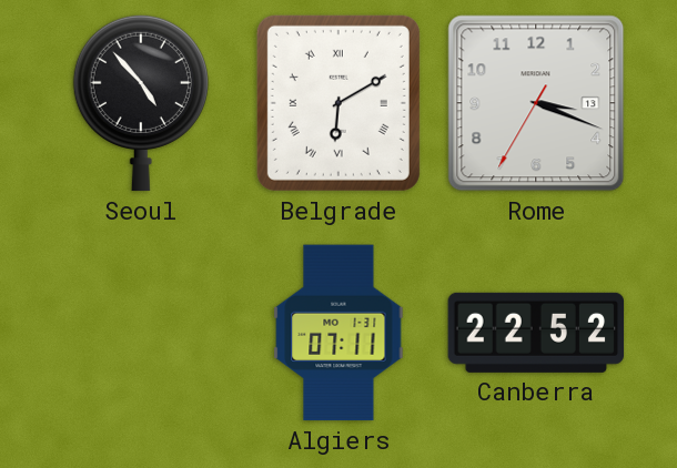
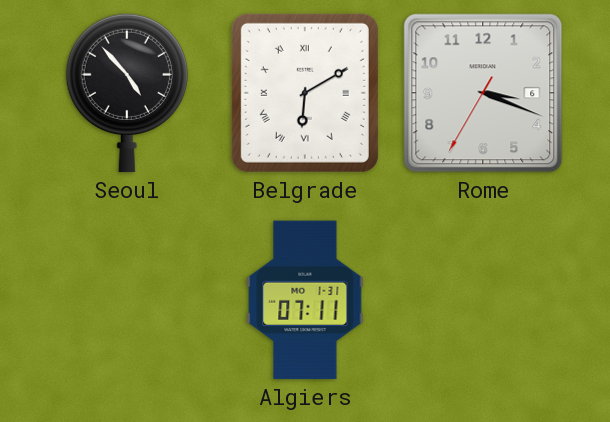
Rome date: 13 -> 6
Canberra: 22:52 -> none
